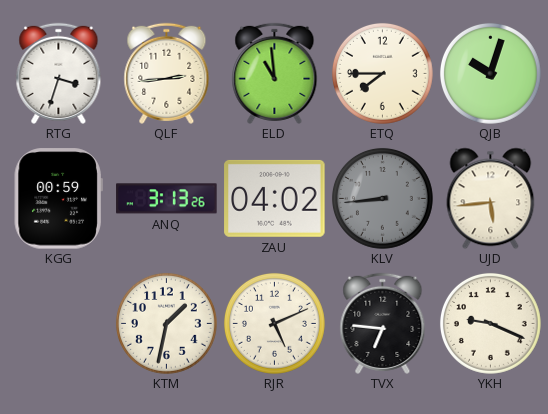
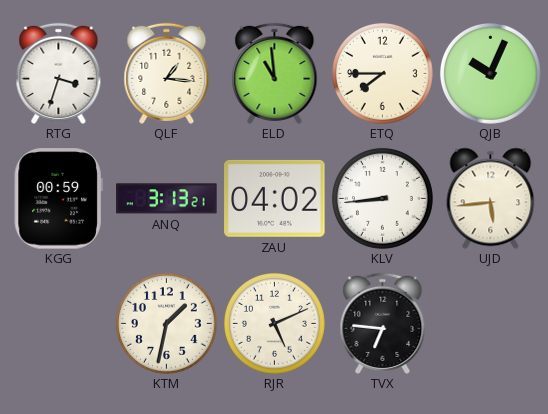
QLF: 2:44 -> 1:16
QJB: 10:03 -> 10:04
ANQ: 3:13:26 -> 3:13:21
KLV dial: grey -> white
YKH: 9:19 -> none
